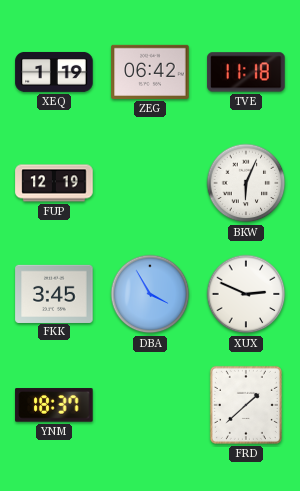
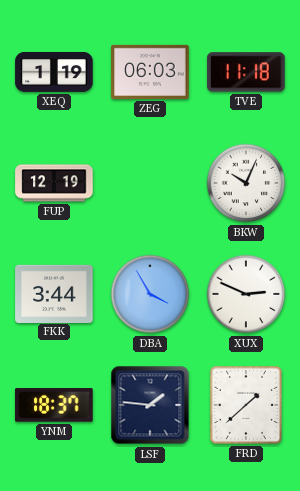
ZEG: 06:42 -> 06:03
BKW: 6:04 -> 10:04
FKK: 3:45 -> 3:44
LSF: none -> 1:46
